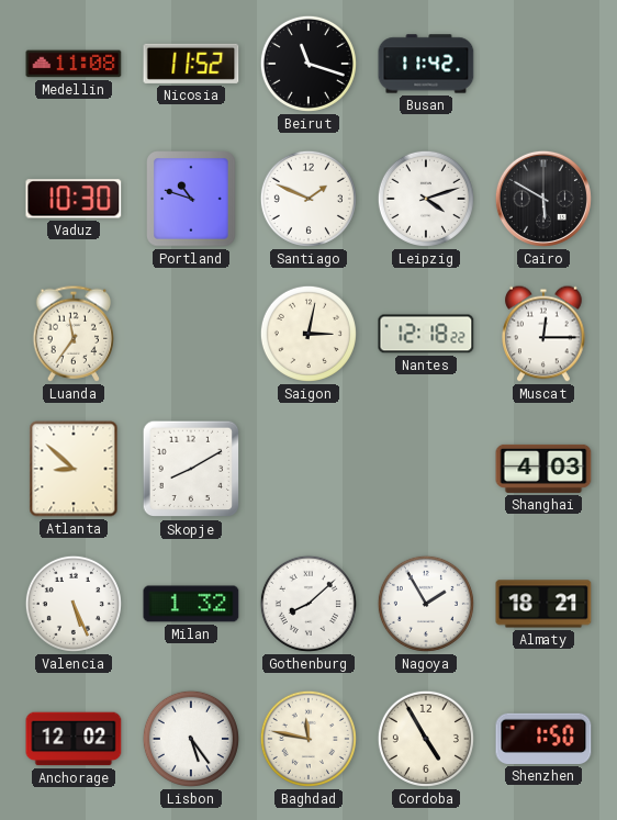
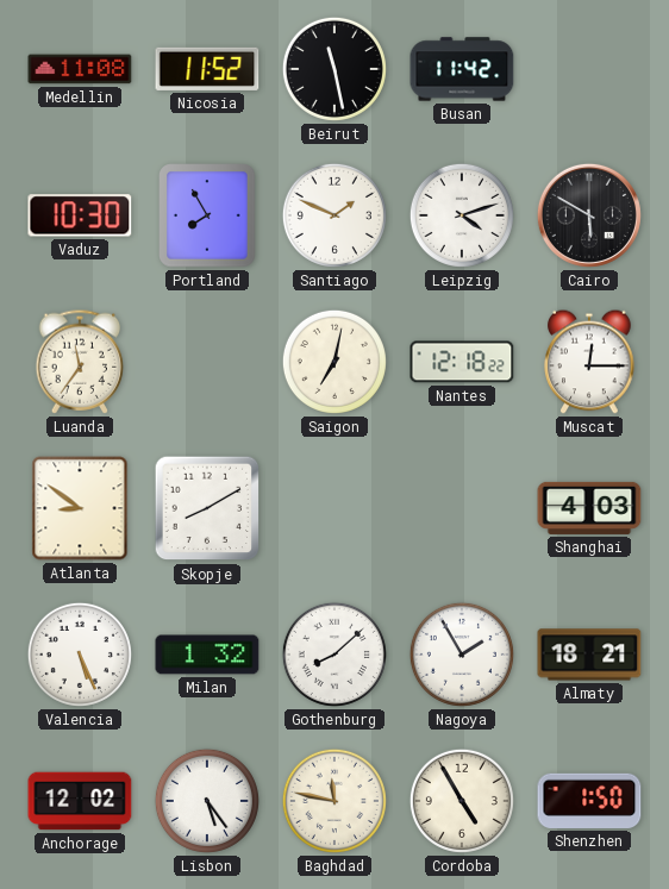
Beirut: 11:18 -> 11:28
Portland: 10:48 -> 7:55
Saigon: 3:02 -> 7:02
Atlanta: 8:52 -> 8:51
